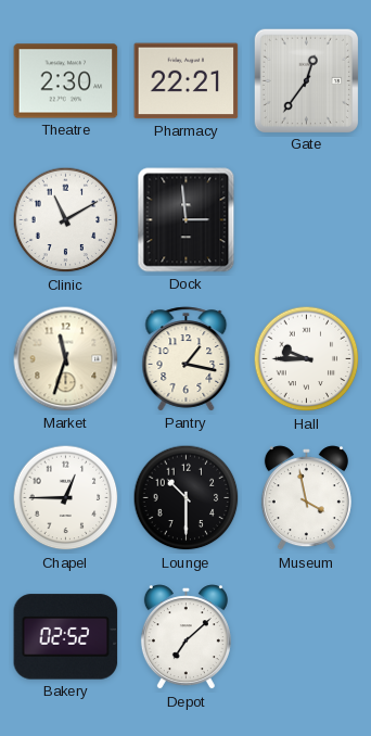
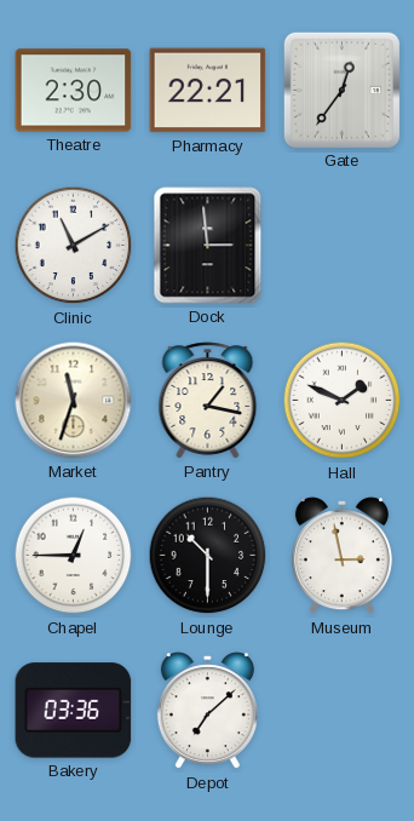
Hall: 9:45 -> 1:49
Museum: 3:58 -> 2:58
Bakery: 02:52 -> 03:36
